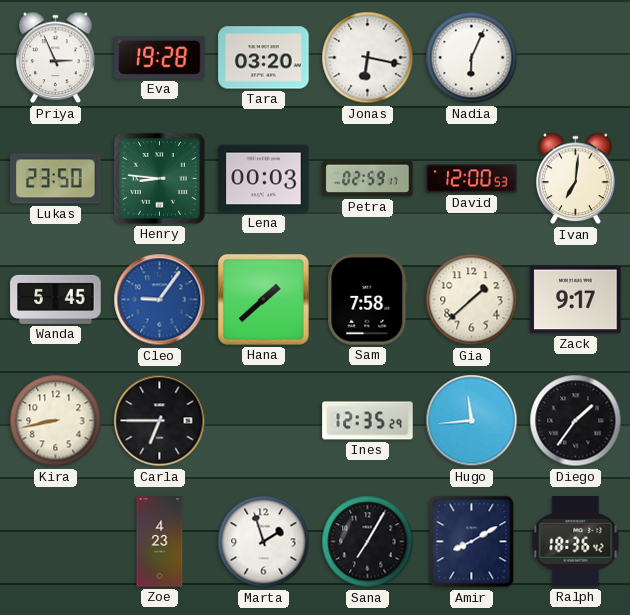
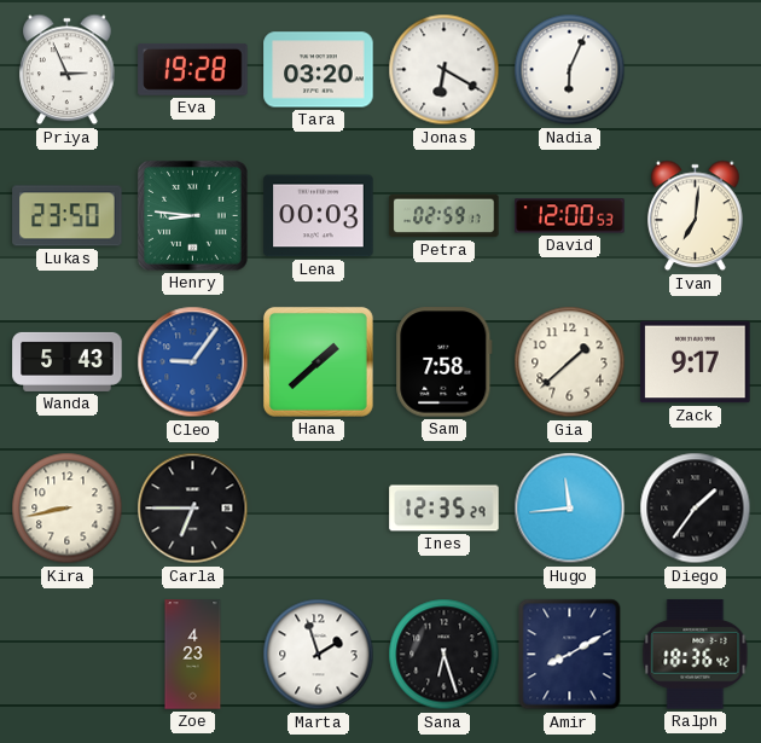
Jonas: 6:17 -> 6:20
Wanda: 5:45 -> 5:43
Sana: 7:05 -> 6:27
